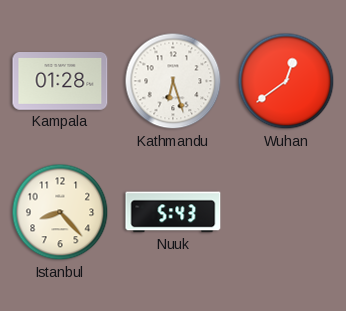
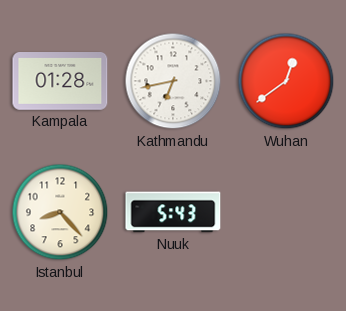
Kathmandu: 6:27 -> 6:43
